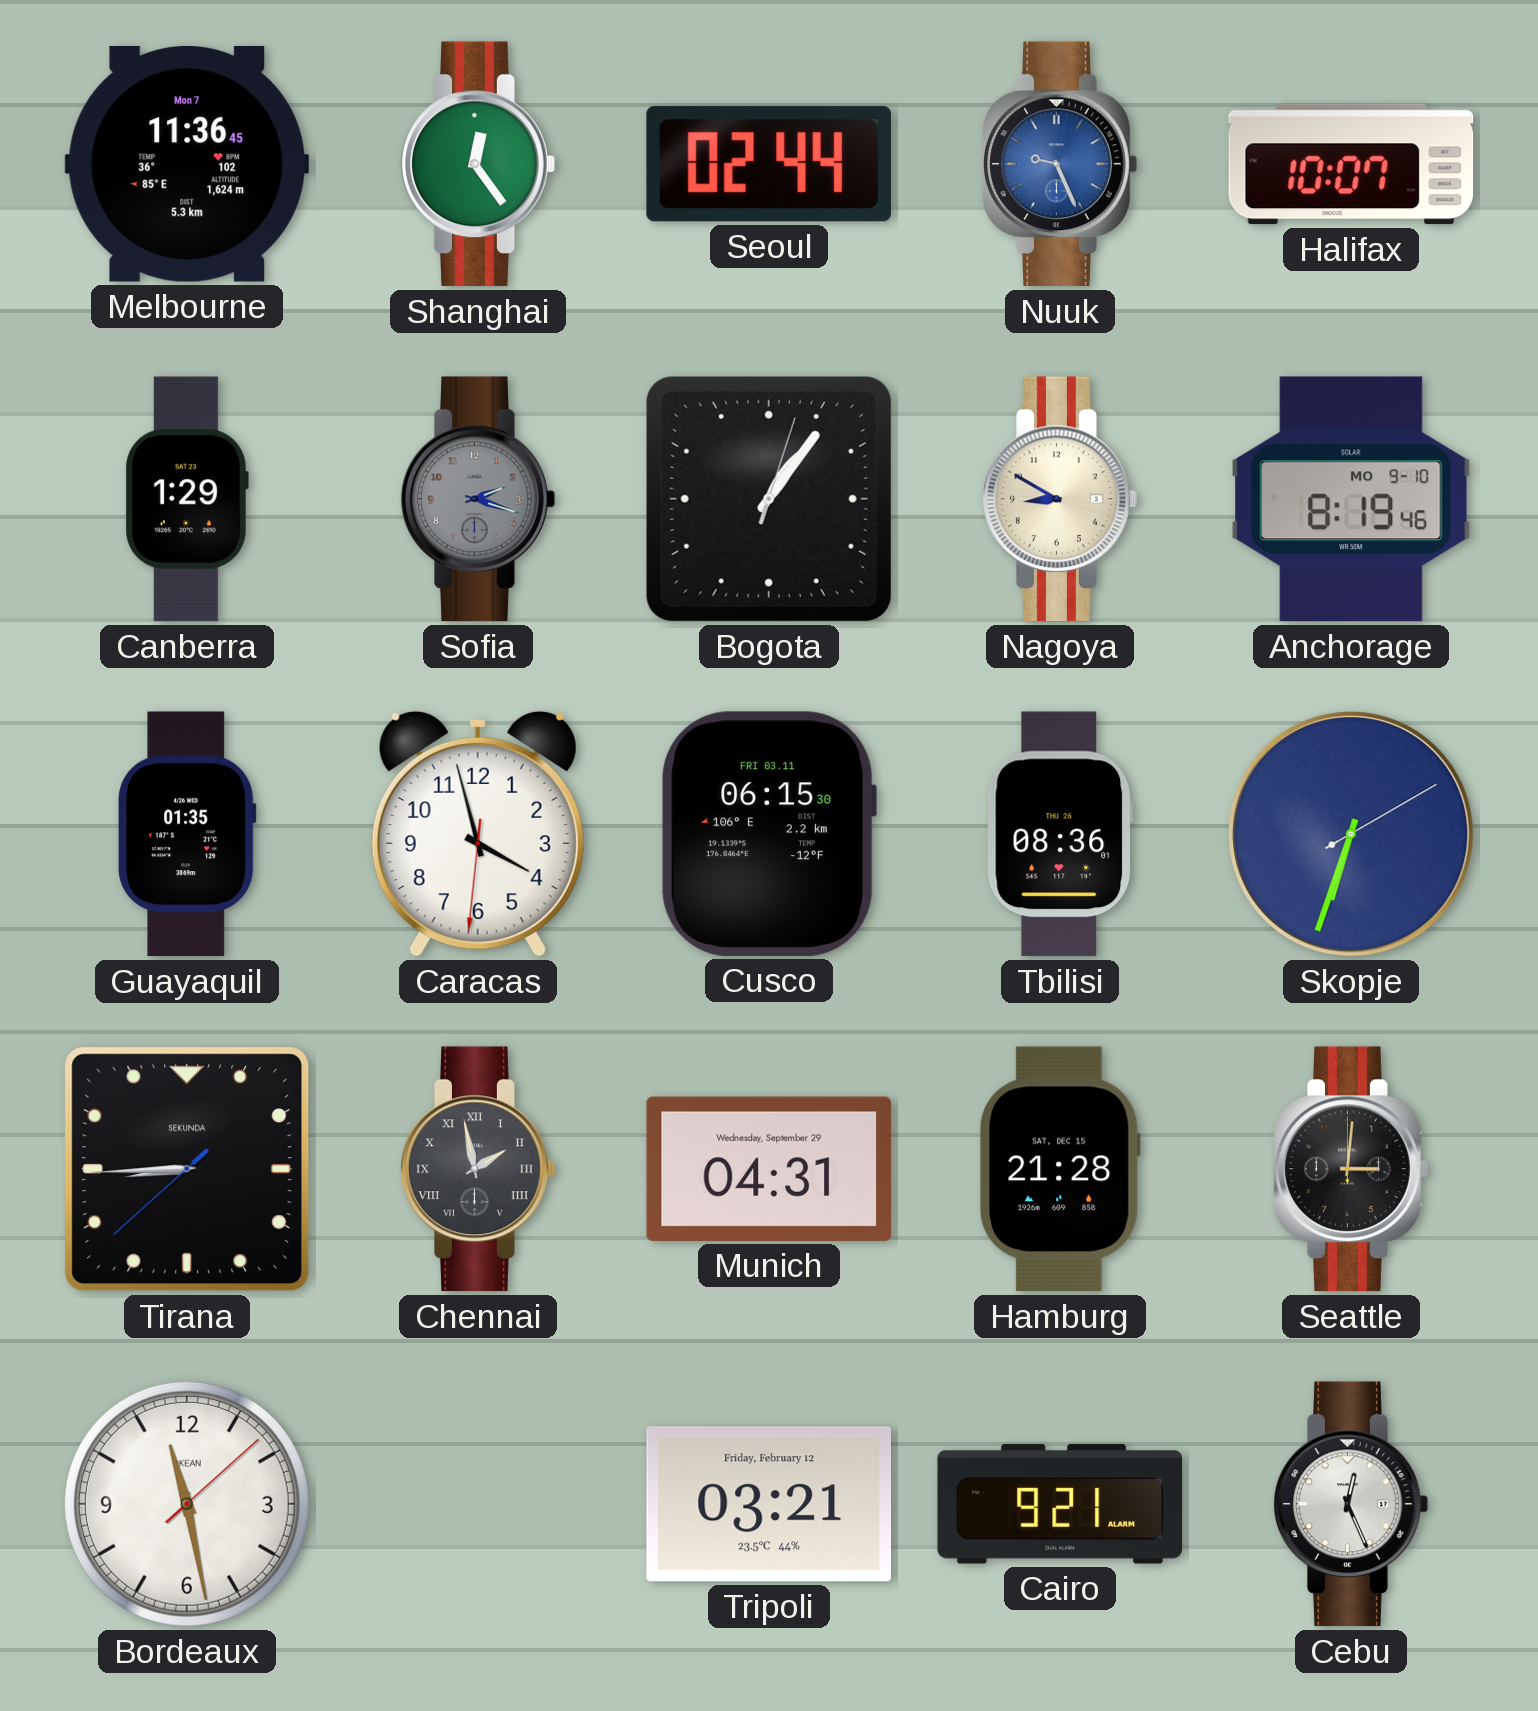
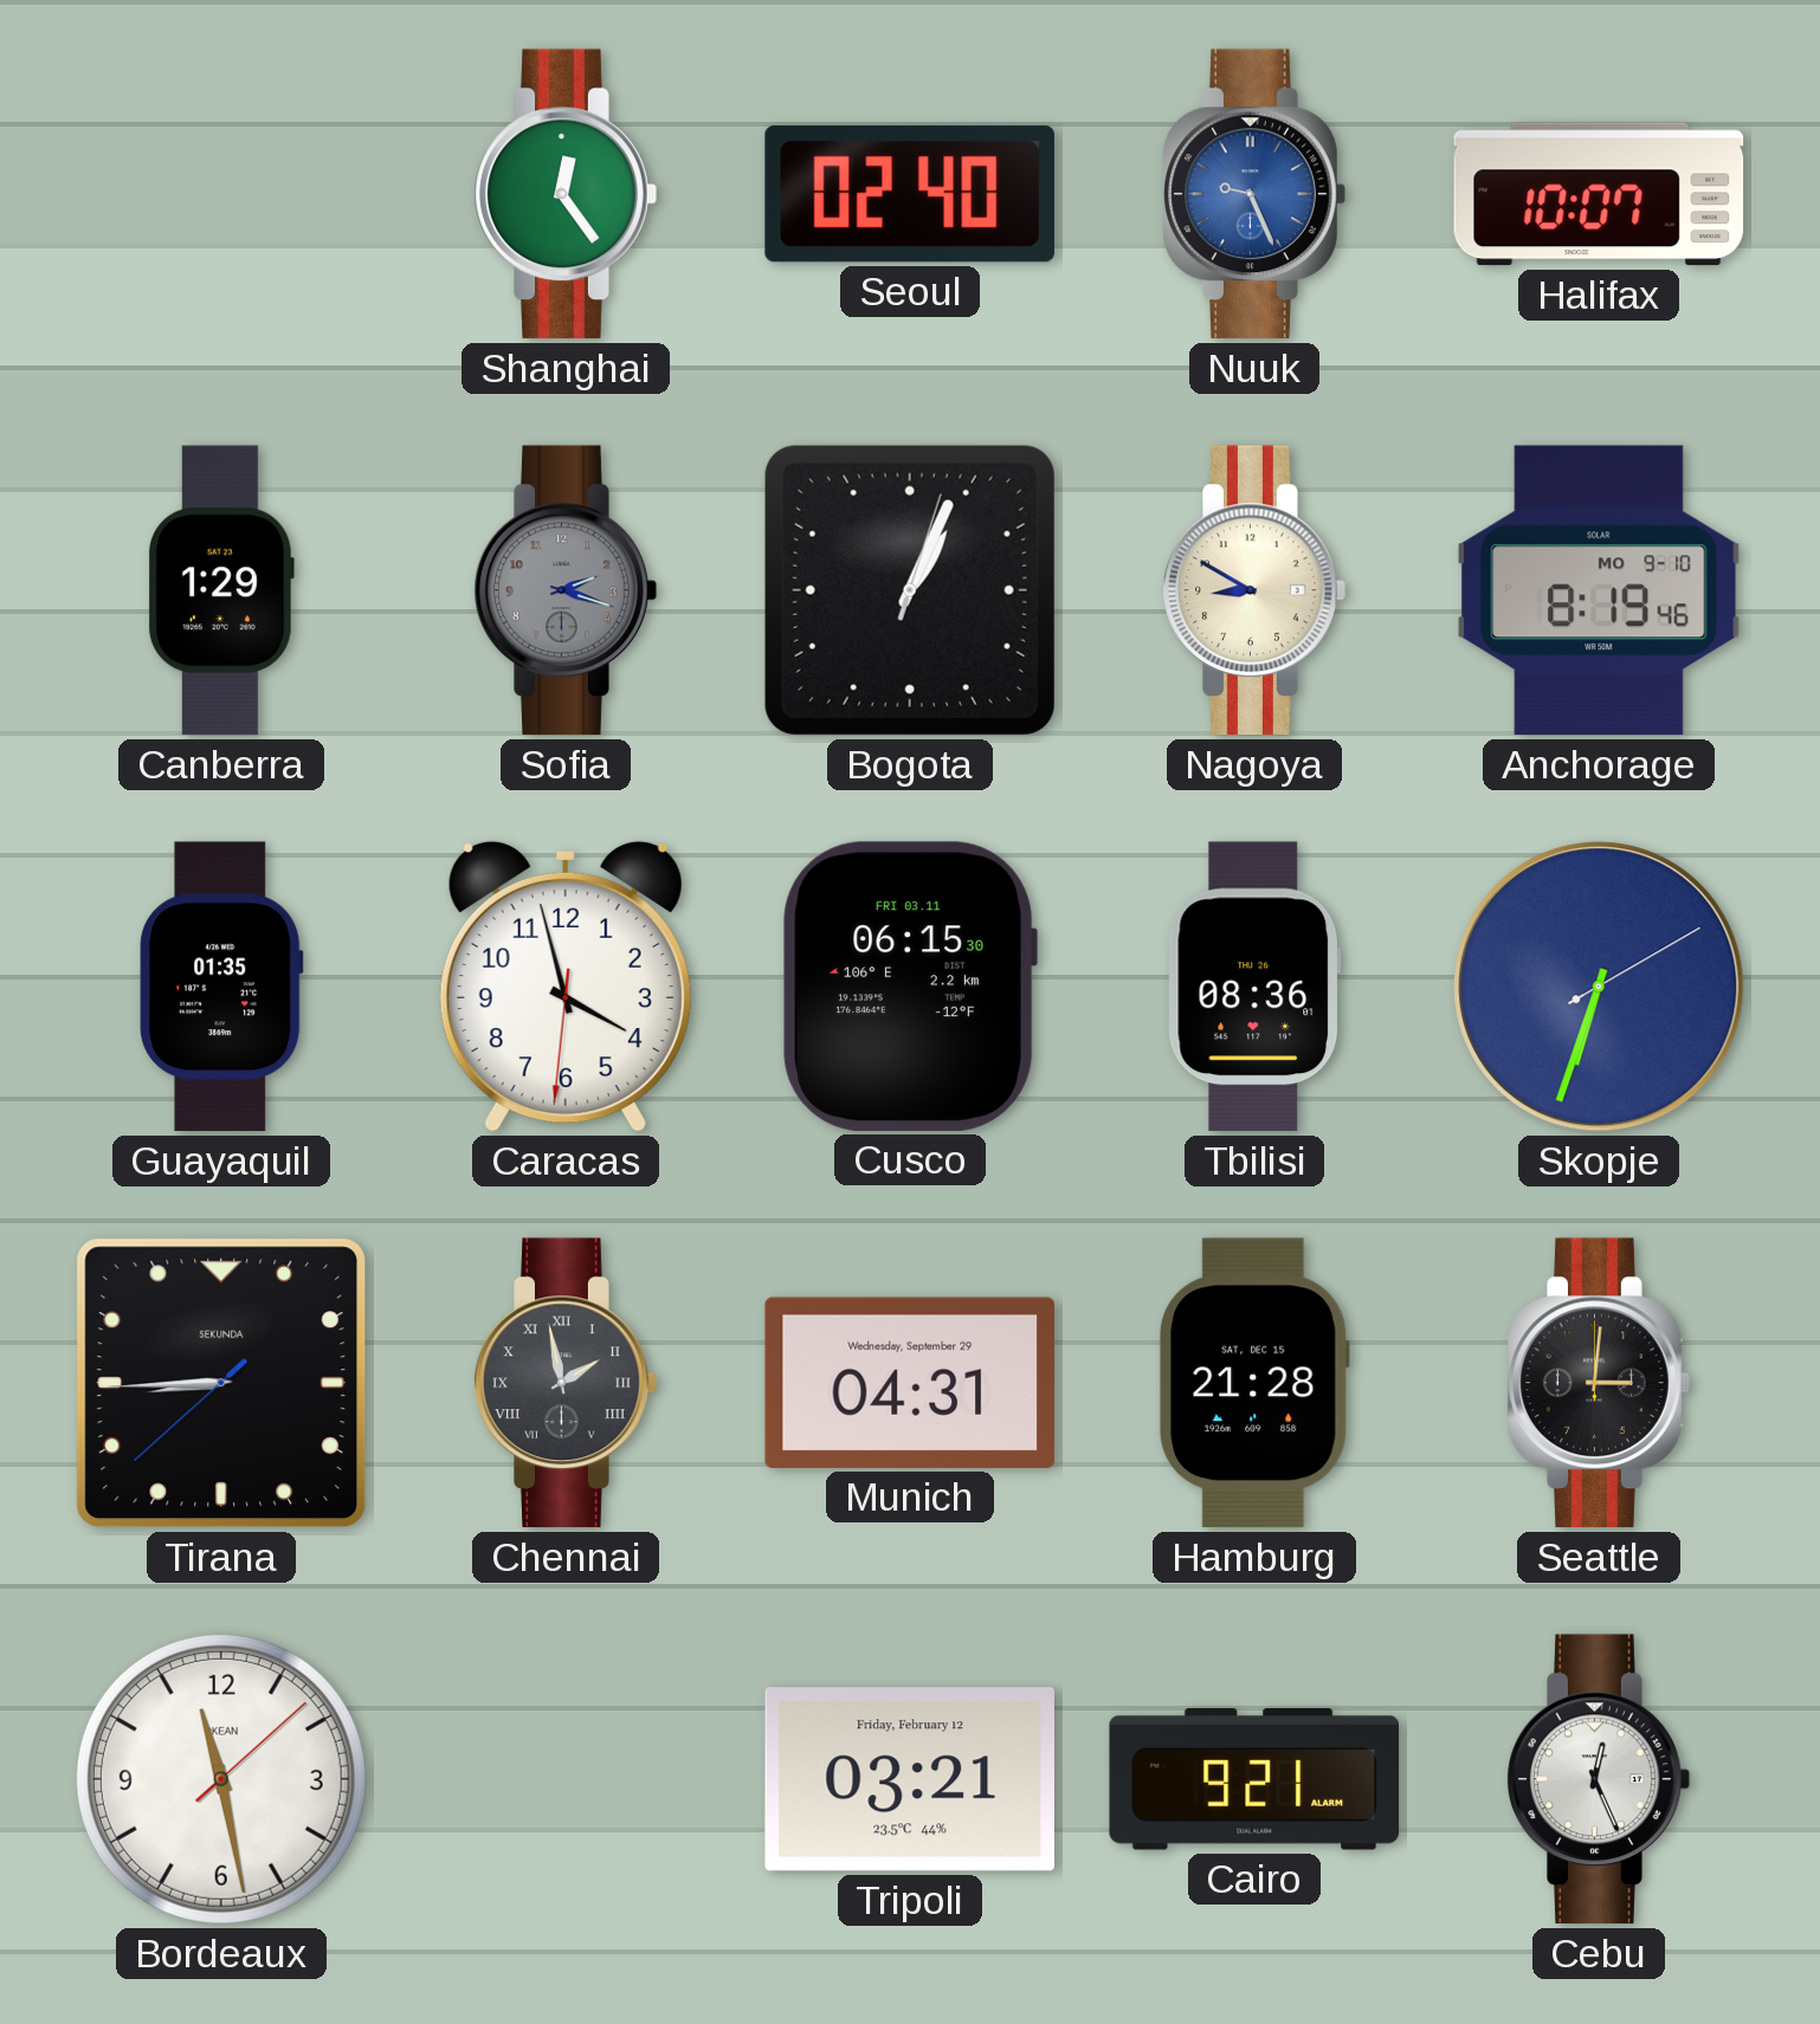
Melbourne: 11:36 -> none
Seoul: 02:44 -> 02:40
Bogota: 1:06 -> 1:04
